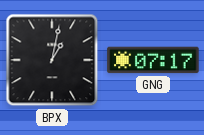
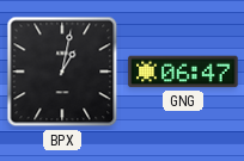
GNG: 07:17 -> 06:47
